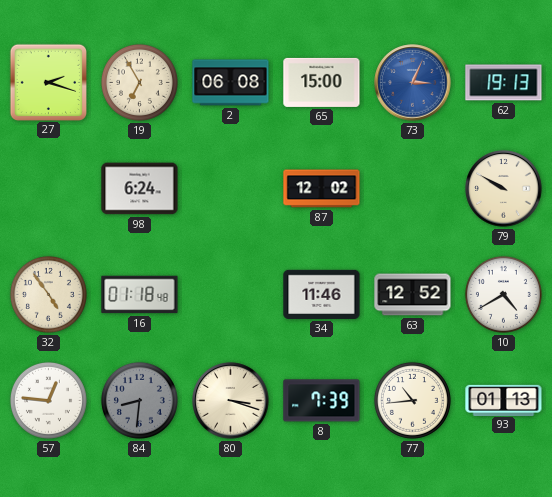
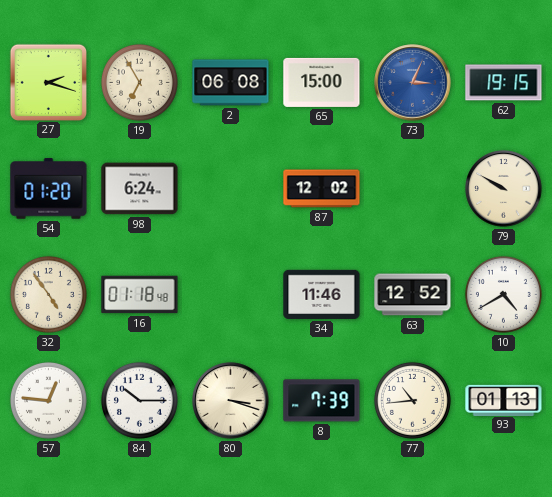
62: 19:13 -> 19:15
54: none -> 01:20
84: 8:31 -> 10:15
84 dial: grey -> white
